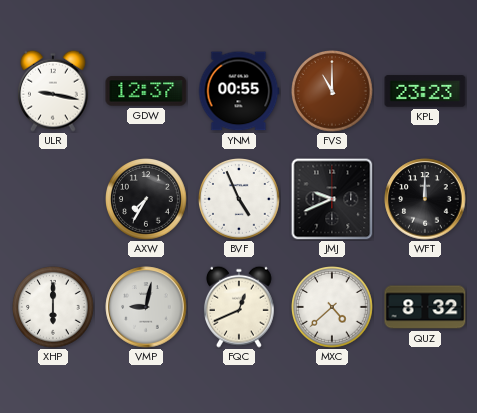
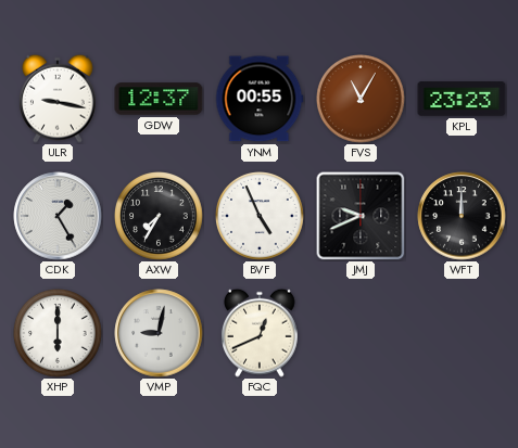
FVS: 11:00 -> 11:05
CDK: none -> 1:25
MXC: 4:38 -> none
QUZ: 8:32 -> none
